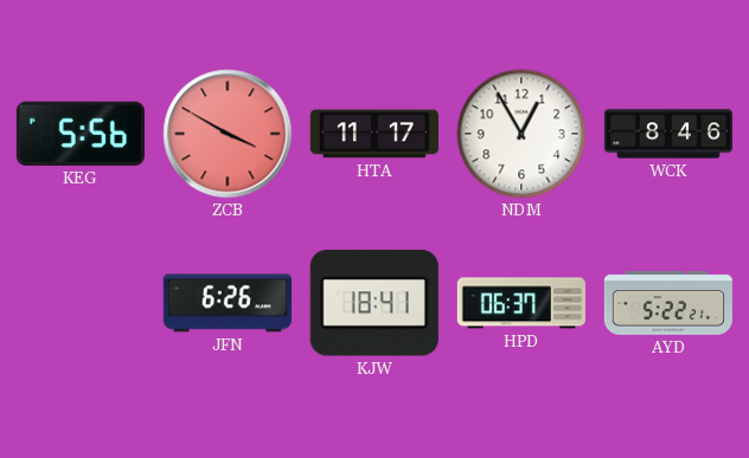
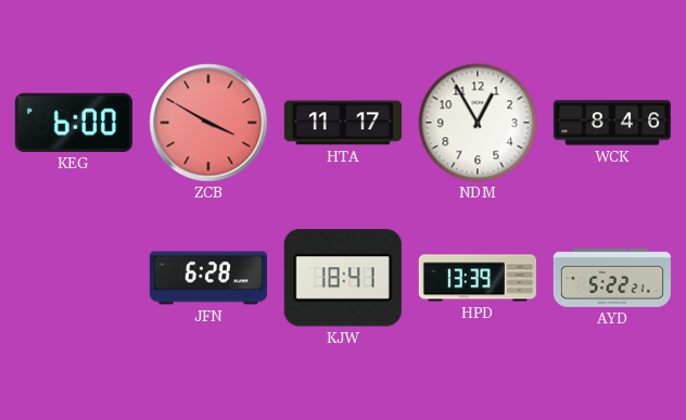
KEG: 5:56 -> 6:00
JFN: 6:26 -> 6:28
HPD: 06:37 -> 13:39
